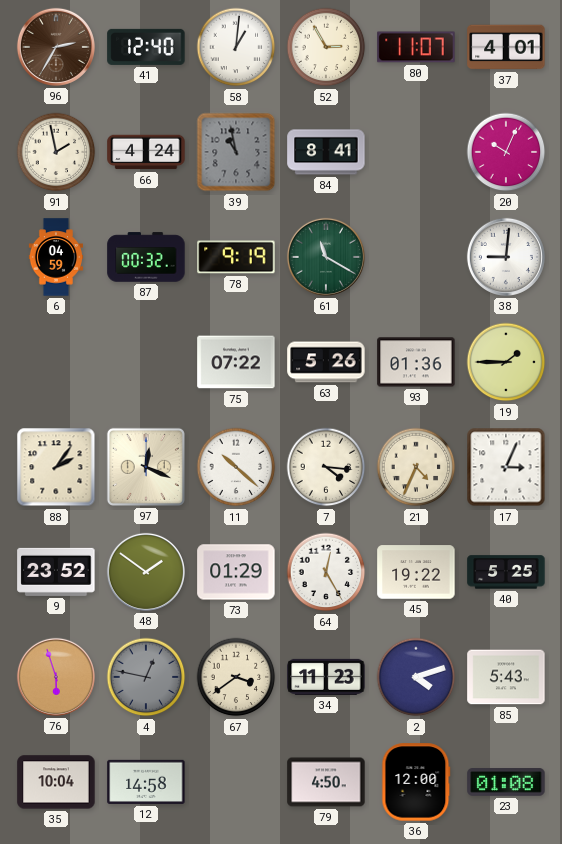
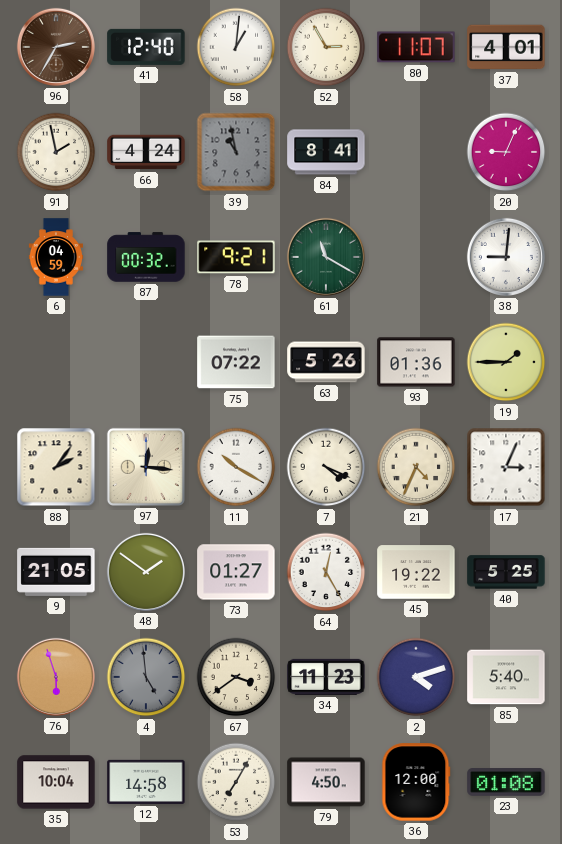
20: 10:04 -> 9:04
78: 9:19 -> 9:21
97: 12:19 -> 12:16
11: 10:22 -> 10:20
7: 4:16 -> 4:19
9: 23:52 -> 21:05
73: 01:29 -> 01:27
4: 12:47 -> 4:59
85: 5:43 -> 5:40
53: none -> 7:05
